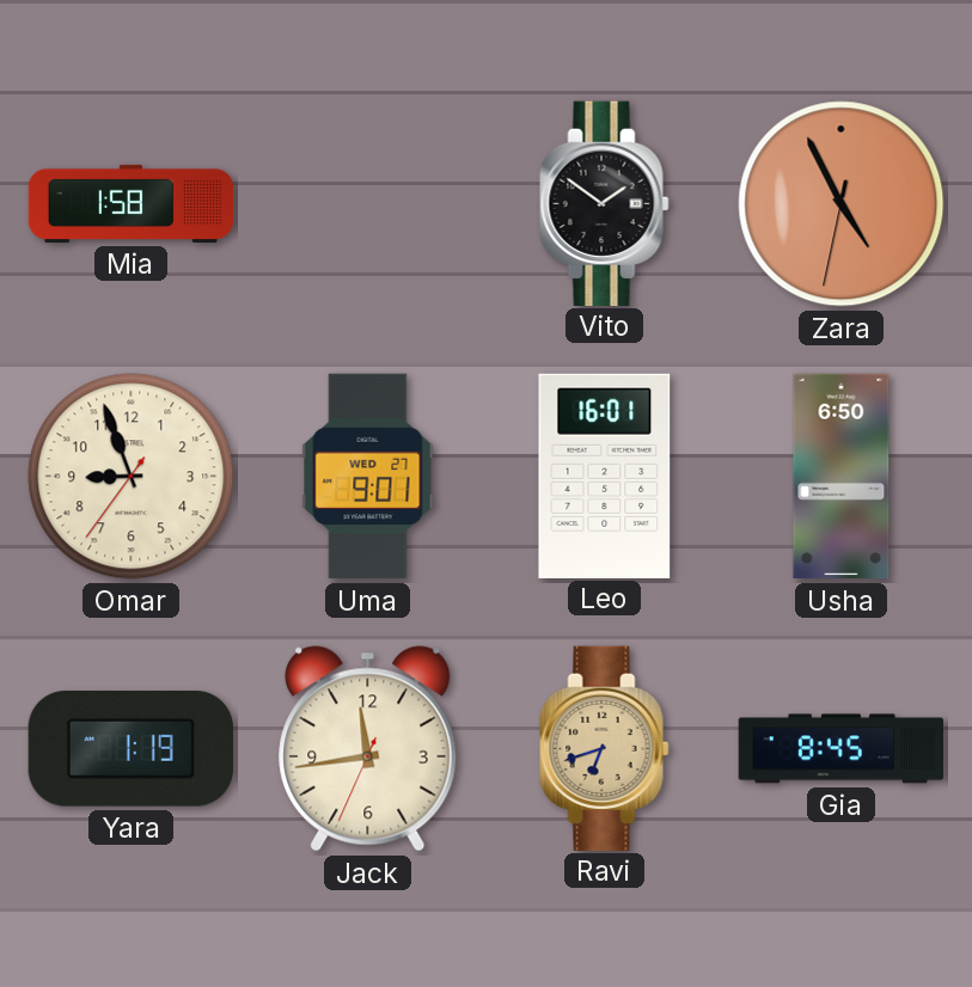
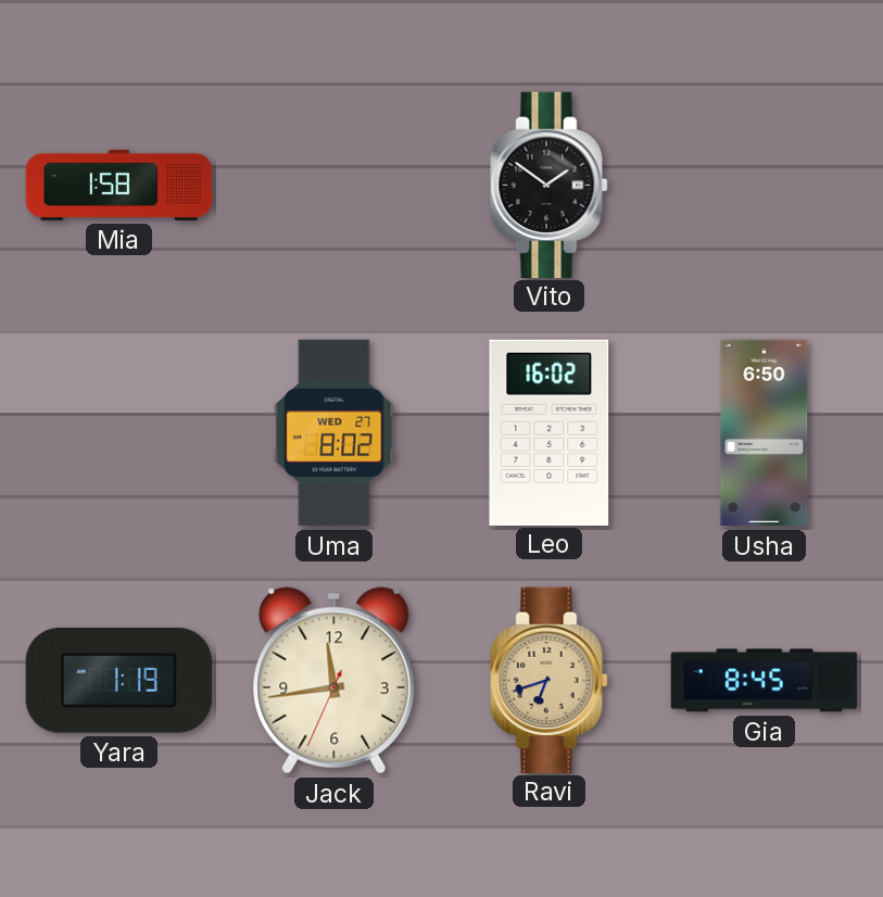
Zara: 4:55 -> none
Omar: 8:56 -> none
Uma: 9:01 -> 8:02
Leo: 16:01 -> 16:02
